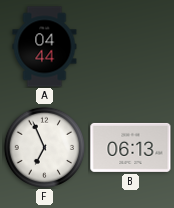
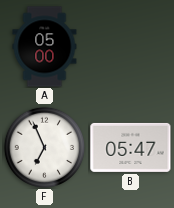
A: 04:44 -> 05:00
B: 06:13 -> 05:47
